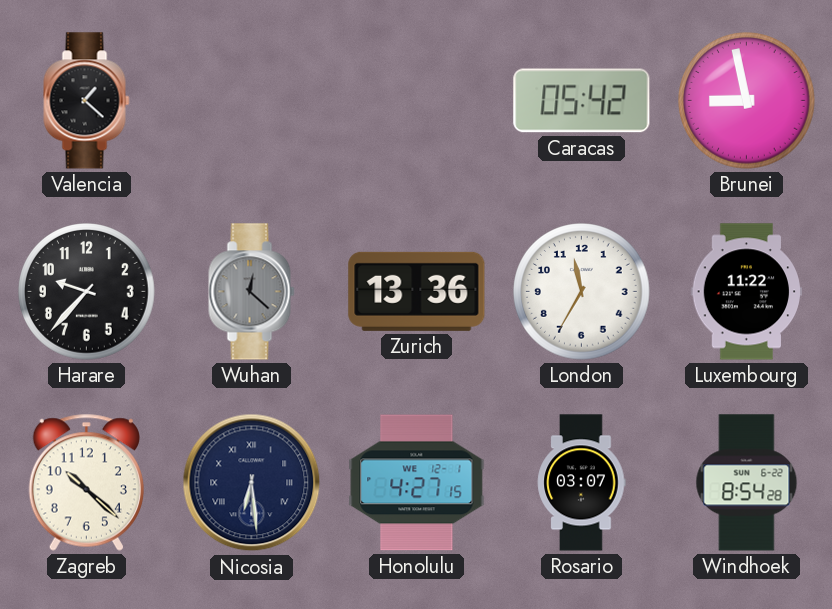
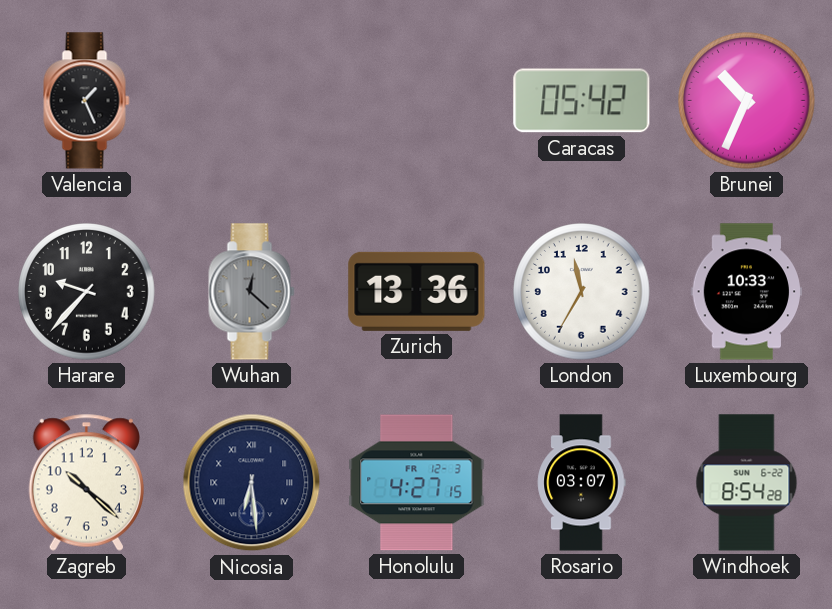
Valencia: 1:22 -> 1:26
Brunei: 8:58 -> 10:34
Luxembourg: 11:22 -> 10:33
Honolulu date: WE 12-1 -> FR 12-3
